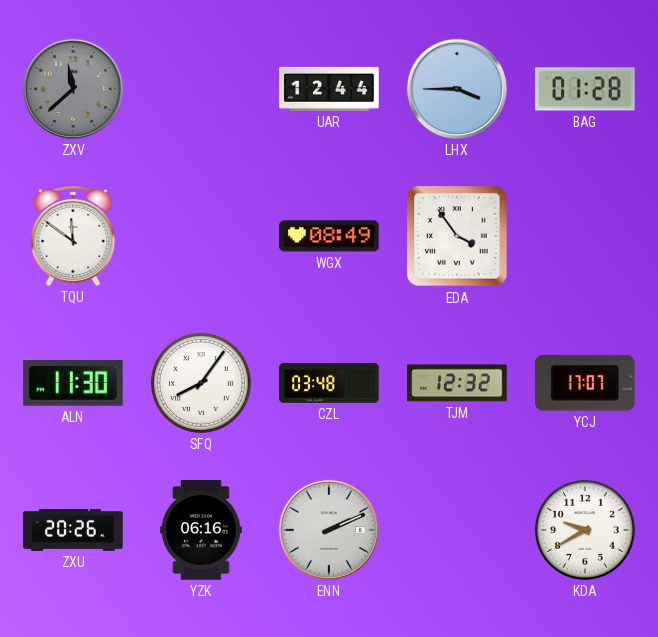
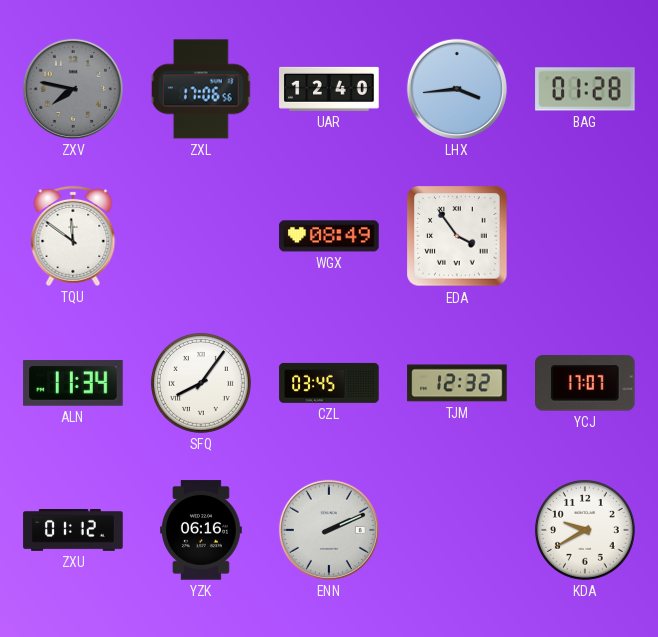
ZXV: 11:38 -> 7:47
ZXL: none -> 17:06
UAR: 12:44 -> 12:40
LHX: 3:45 -> 3:44
ALN: 11:30 -> 11:34
CZL: 03:48 -> 03:45
ZXU: 20:26 -> 01:12
